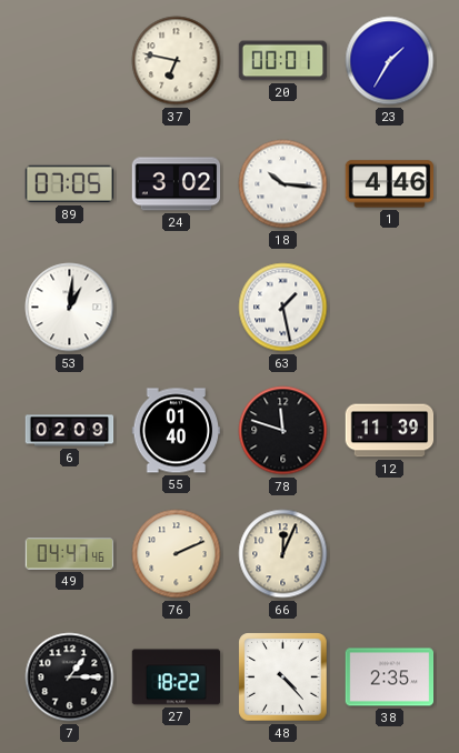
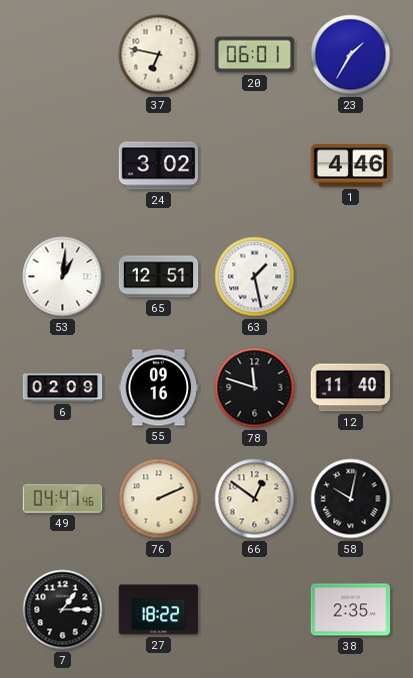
20: 00:01 -> 06:01
89: 07:05 -> none
18: 10:16 -> none
65: none -> 12:51
55: 01:40 -> 09:16
12: 11:39 -> 11:40
66: 12:04 -> 12:51
58: none -> 10:02
48: 4:23 -> none
